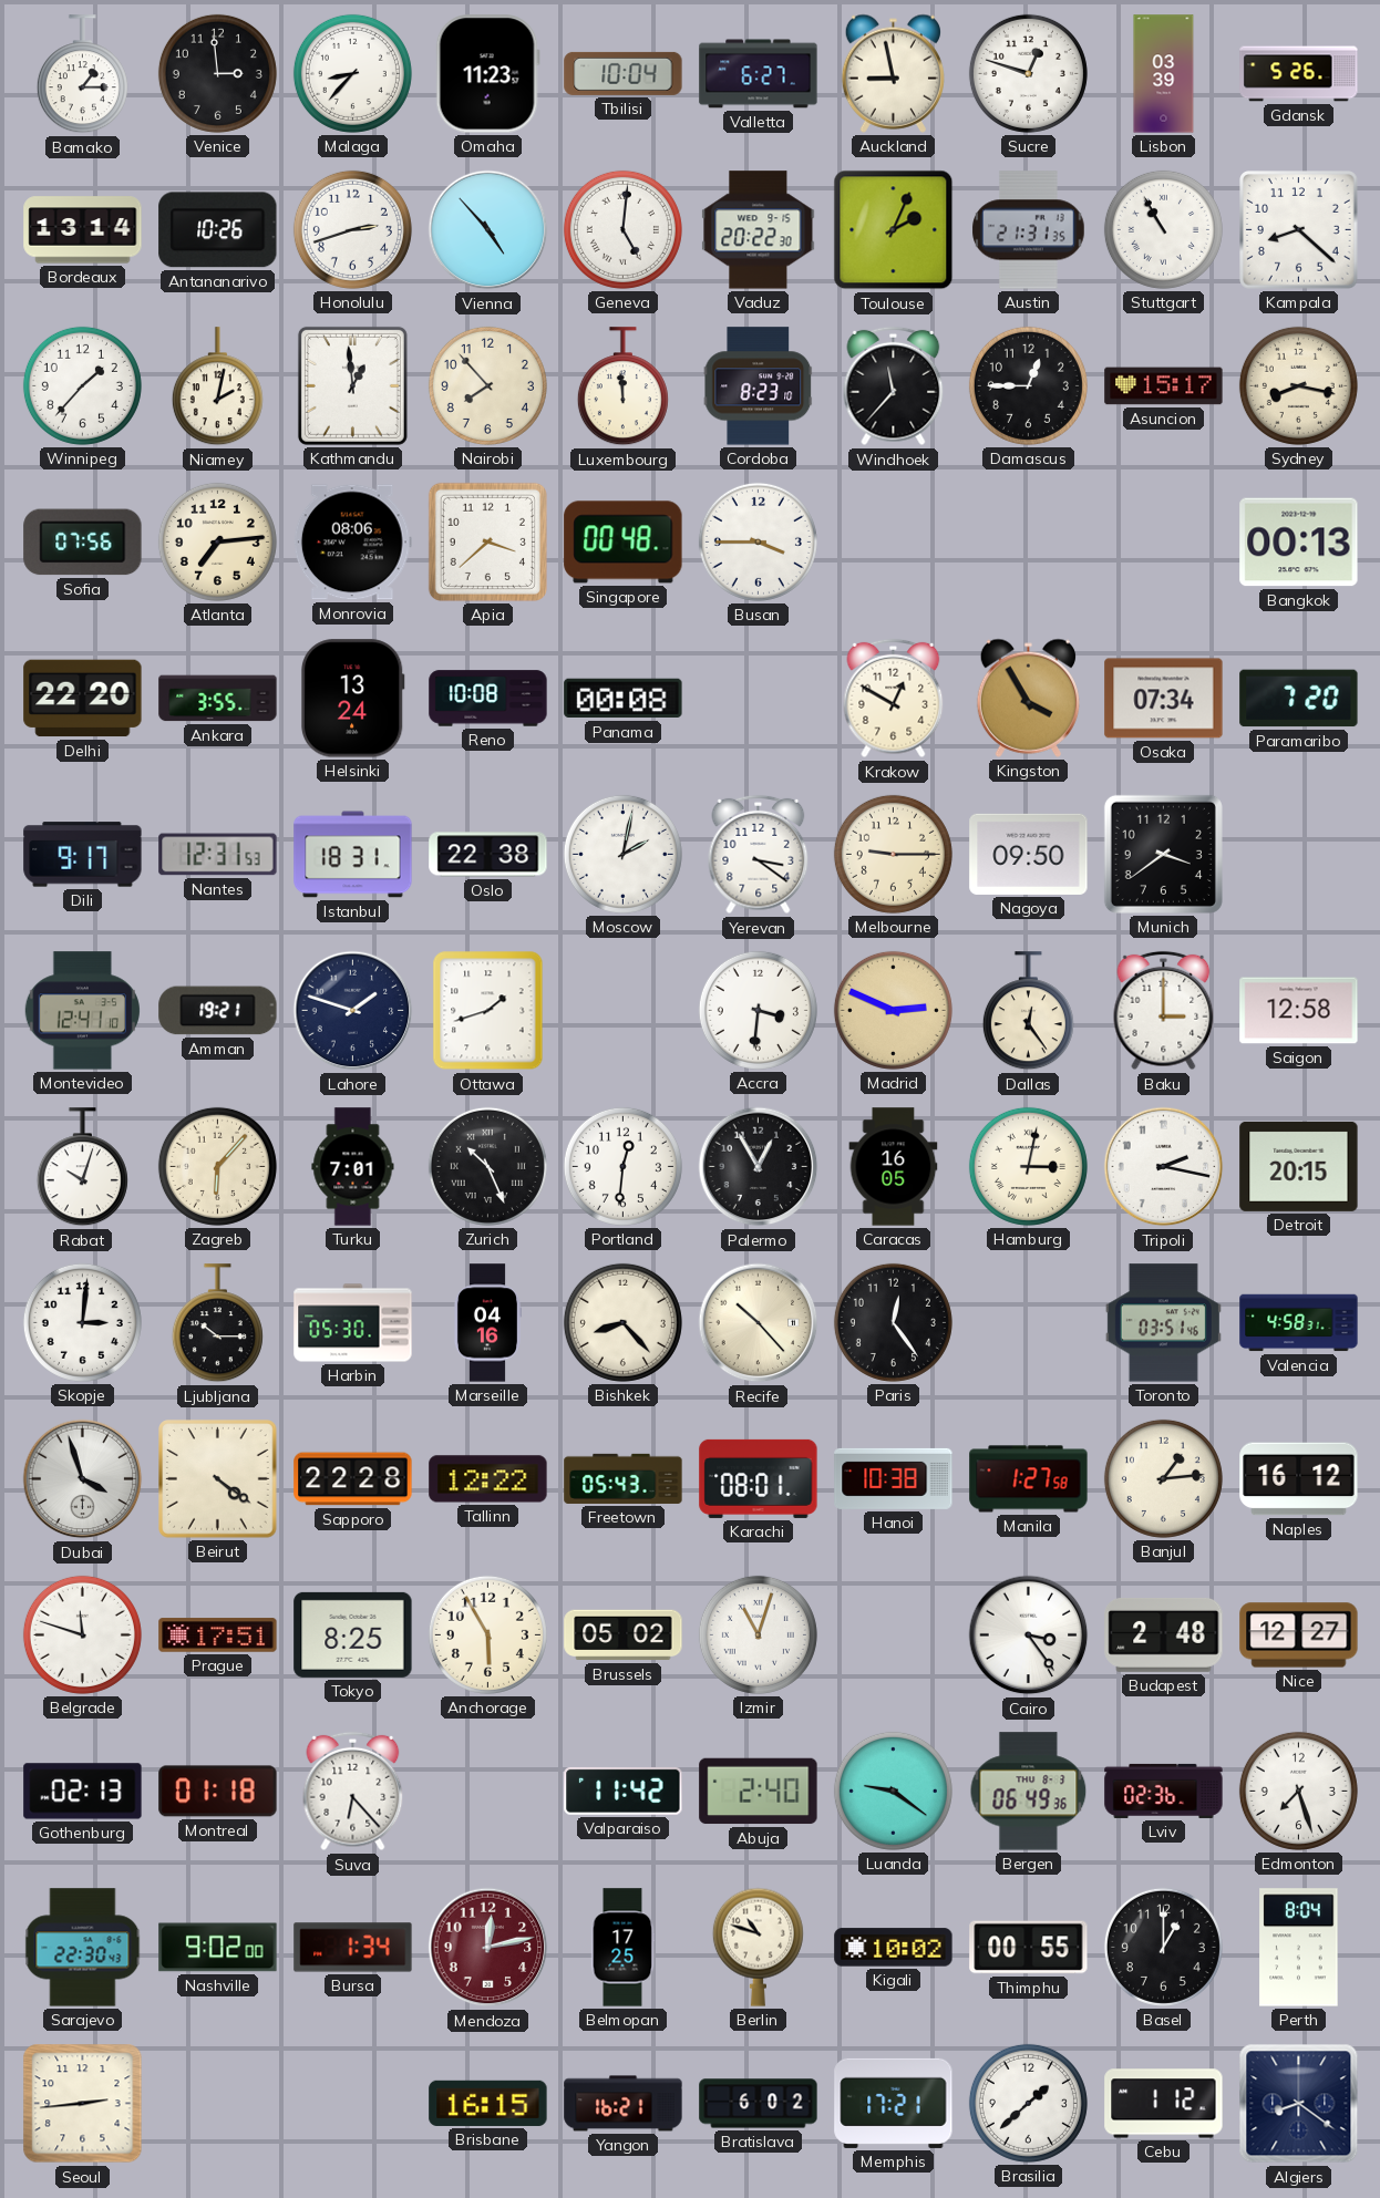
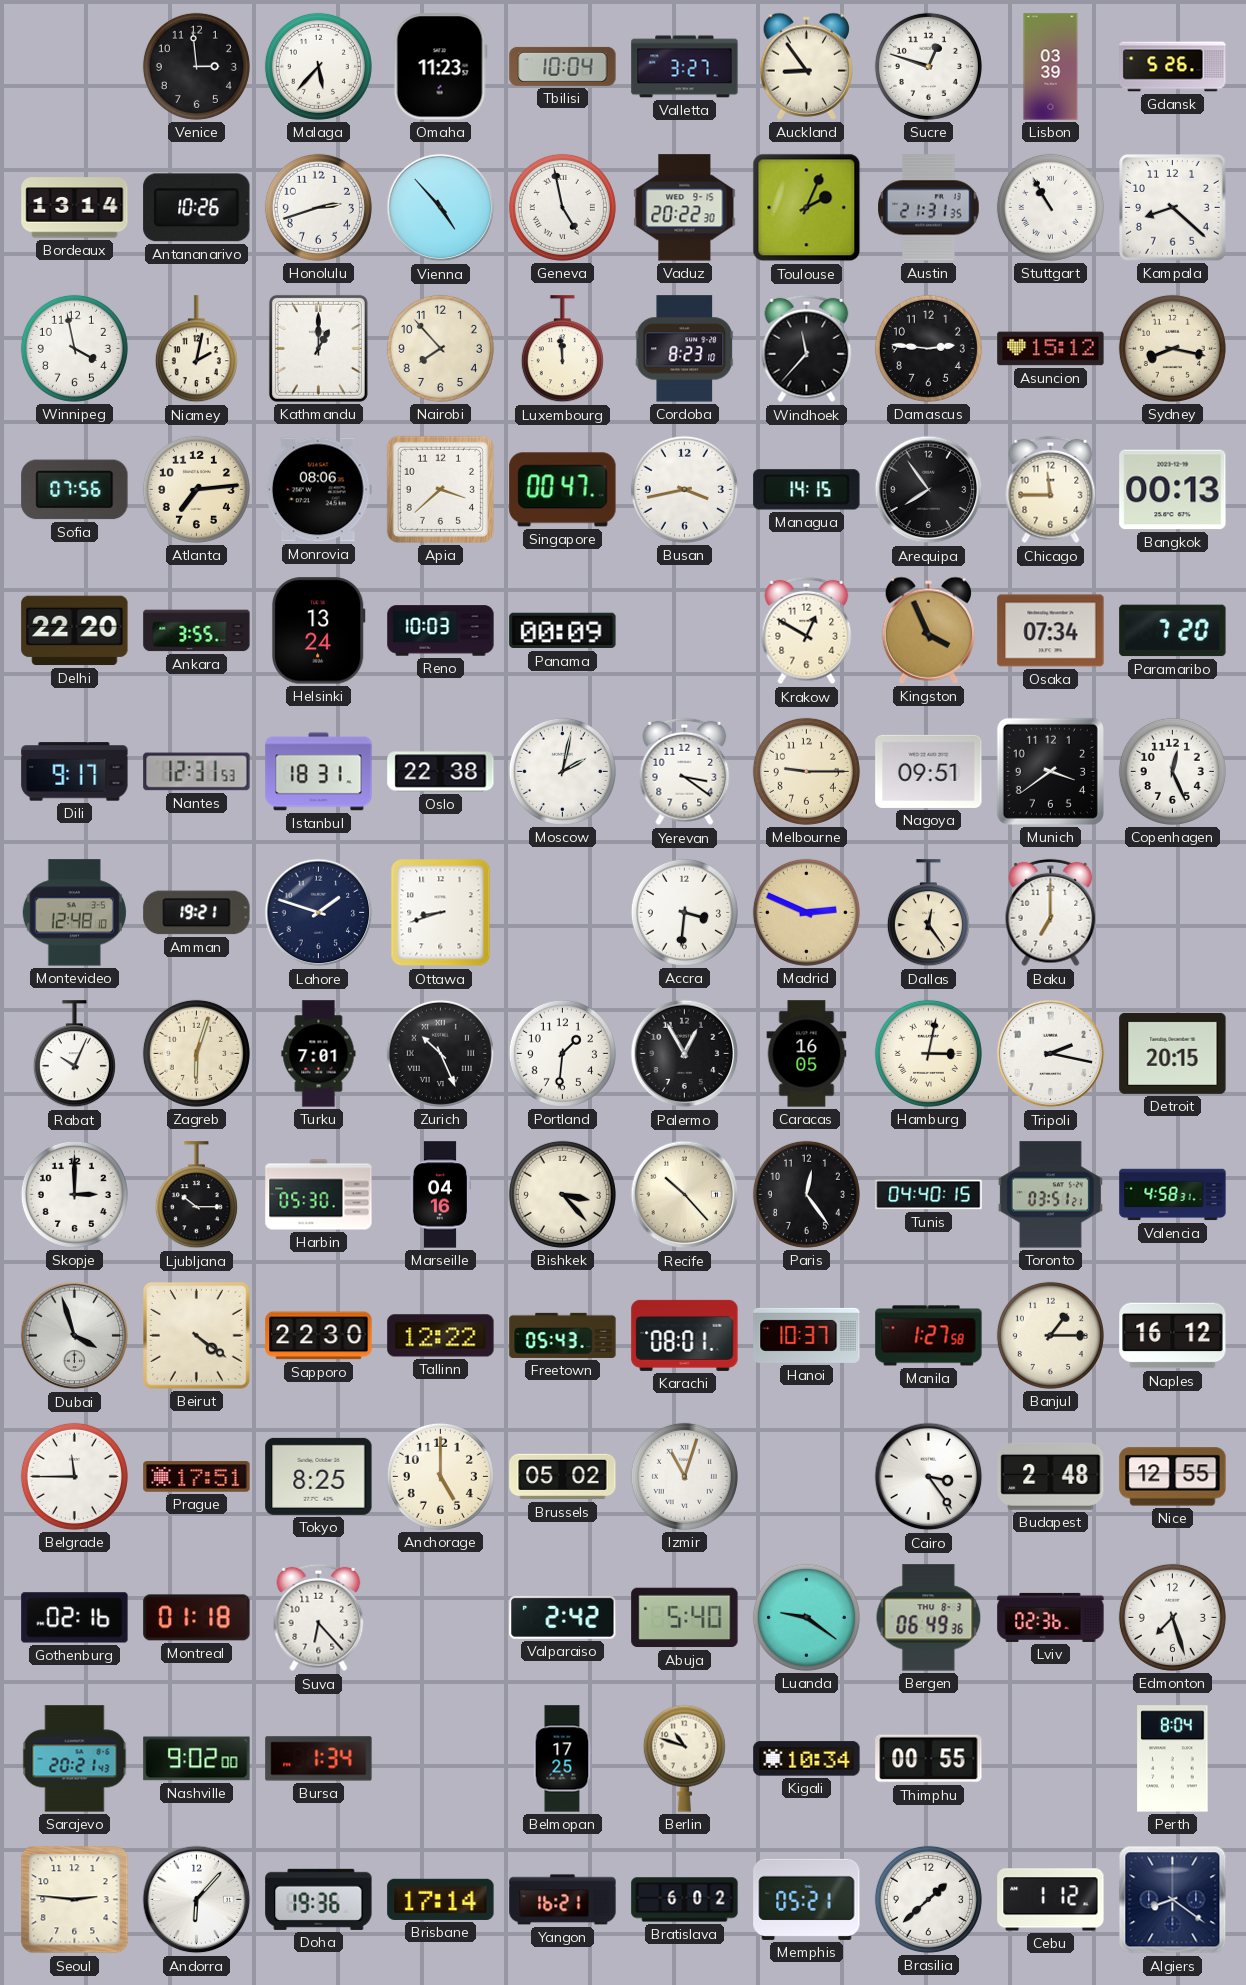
Bamako: 1:15 -> none
Malaga: 8:37 -> 5:37
Valletta: 6:27 -> 3:27
Auckland: 8:58 -> 8:54
Geneva: 5:01 -> 4:58
Winnipeg: 1:37 -> 3:58
Kathmandu: 12:59 -> 1:00
Damascus: 12:45 -> 2:46
Asuncion: 15:17 -> 15:12
Singapore: 00:48 -> 00:47
Busan: 3:45 -> 3:43
Managua: none -> 14:15
Arequipa: none -> 7:54
Chicago: none -> 11:45
Reno: 10:08 -> 10:03
Panama: 00:08 -> 00:09
Kingston: 3:55 -> 3:56
Nagoya: 09:50 -> 09:51
Copenhagen: none -> 12:26
Montevideo: 12:41 -> 12:48
Ottawa: 1:42 -> 8:42
Baku: 3:00 -> 7:00
Saigon: 12:58 -> none
Rabat: 10:03 -> 10:04
Zagreb: 6:07 -> 6:03
Portland: 12:31 -> 1:31
Skopje: 3:01 -> 3:00
Bishkek: 8:23 -> 3:23
Tunis: none -> 04:40
Toronto: 03:51:46 -> 03:51:21
Sapporo: 22:28 -> 22:30
Hanoi: 10:38 -> 10:37
Banjul: 1:14 -> 1:15
Belgrade: 11:48 -> 11:45
Anchorage: 5:55 -> 5:00
Nice: 12:27 -> 12:55
Gothenburg: 02:13 -> 02:16
Valparaiso: 11:42 -> 2:42
Abuja: 2:40 -> 5:40
Sarajevo: 22:30 -> 20:21
Mendoza: 12:13 -> none
Kigali: 10:02 -> 10:34
Basel: 1:00 -> none
Seoul: 2:44 -> 2:46
Andorra: none -> 6:07
Doha: none -> 19:36
Brisbane: 16:15 -> 17:14
Memphis: 17:21 -> 05:21
